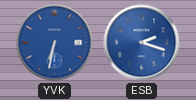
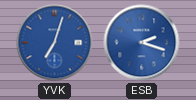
YVK: 6:32 -> 7:03
